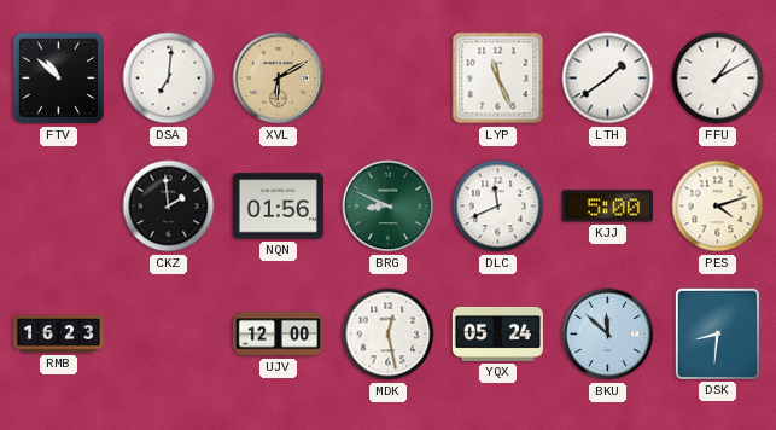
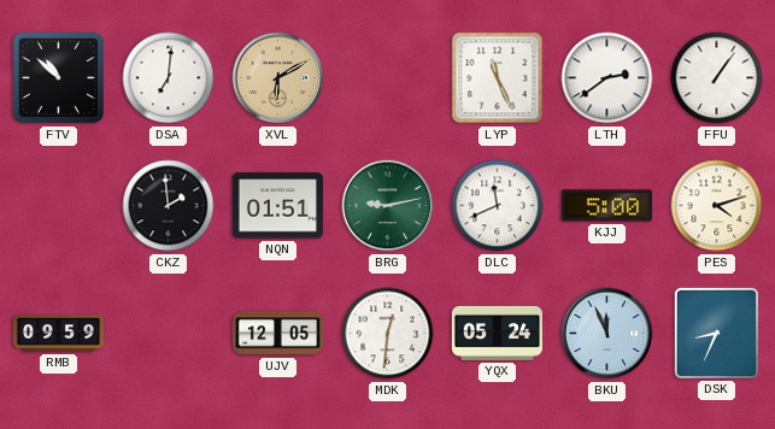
LTH: 1:39 -> 2:39
FFU: 1:10 -> 1:06
NQN: 01:56 -> 01:51
BRG: 8:49 -> 9:13
RMB: 16:23 -> 09:59
UJV: 12:00 -> 12:05
MDK: 12:28 -> 12:31
BKU: 11:52 -> 11:56
DSK: 8:31 -> 8:34
